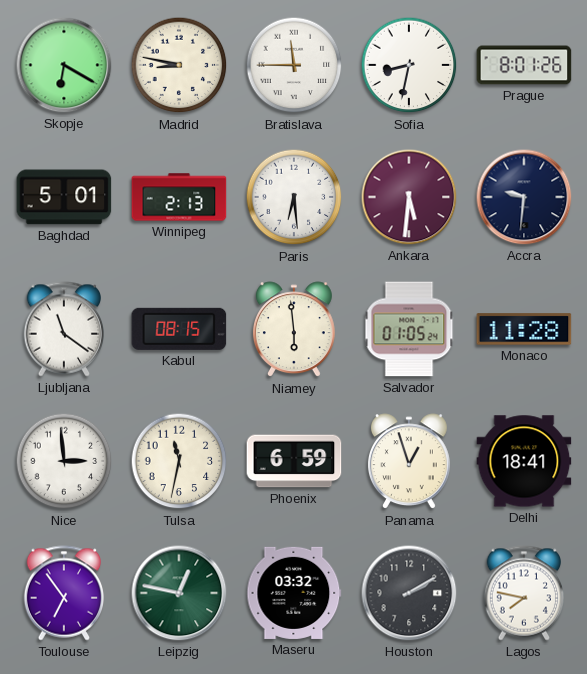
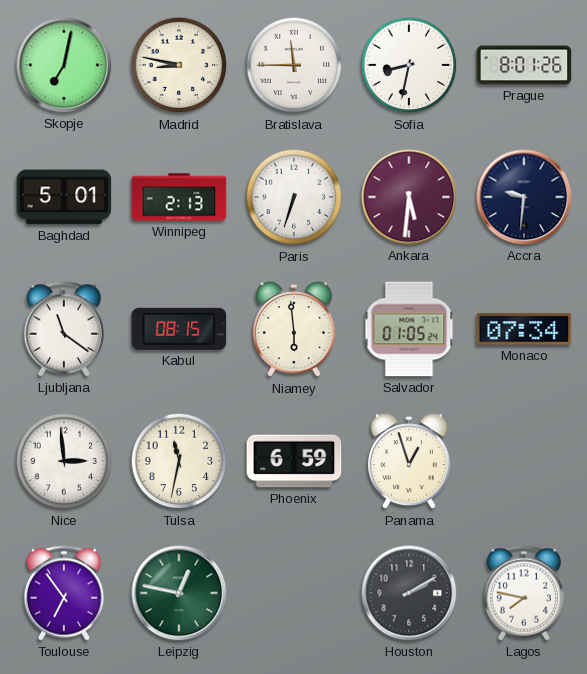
Skopje: 6:20 -> 7:02
Paris: 6:29 -> 6:33
Monaco: 11:28 -> 07:34
Delhi: 18:41 -> none
Maseru: 03:32 -> none
